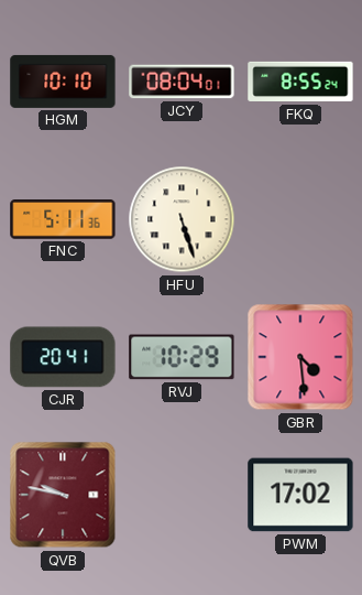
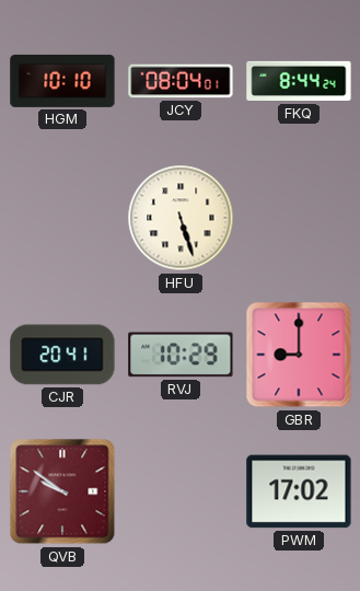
FKQ: 8:55 -> 8:44
FNC: 5:11 -> none
GBR: 4:29 -> 9:00
QVB: 9:47 -> 9:51
